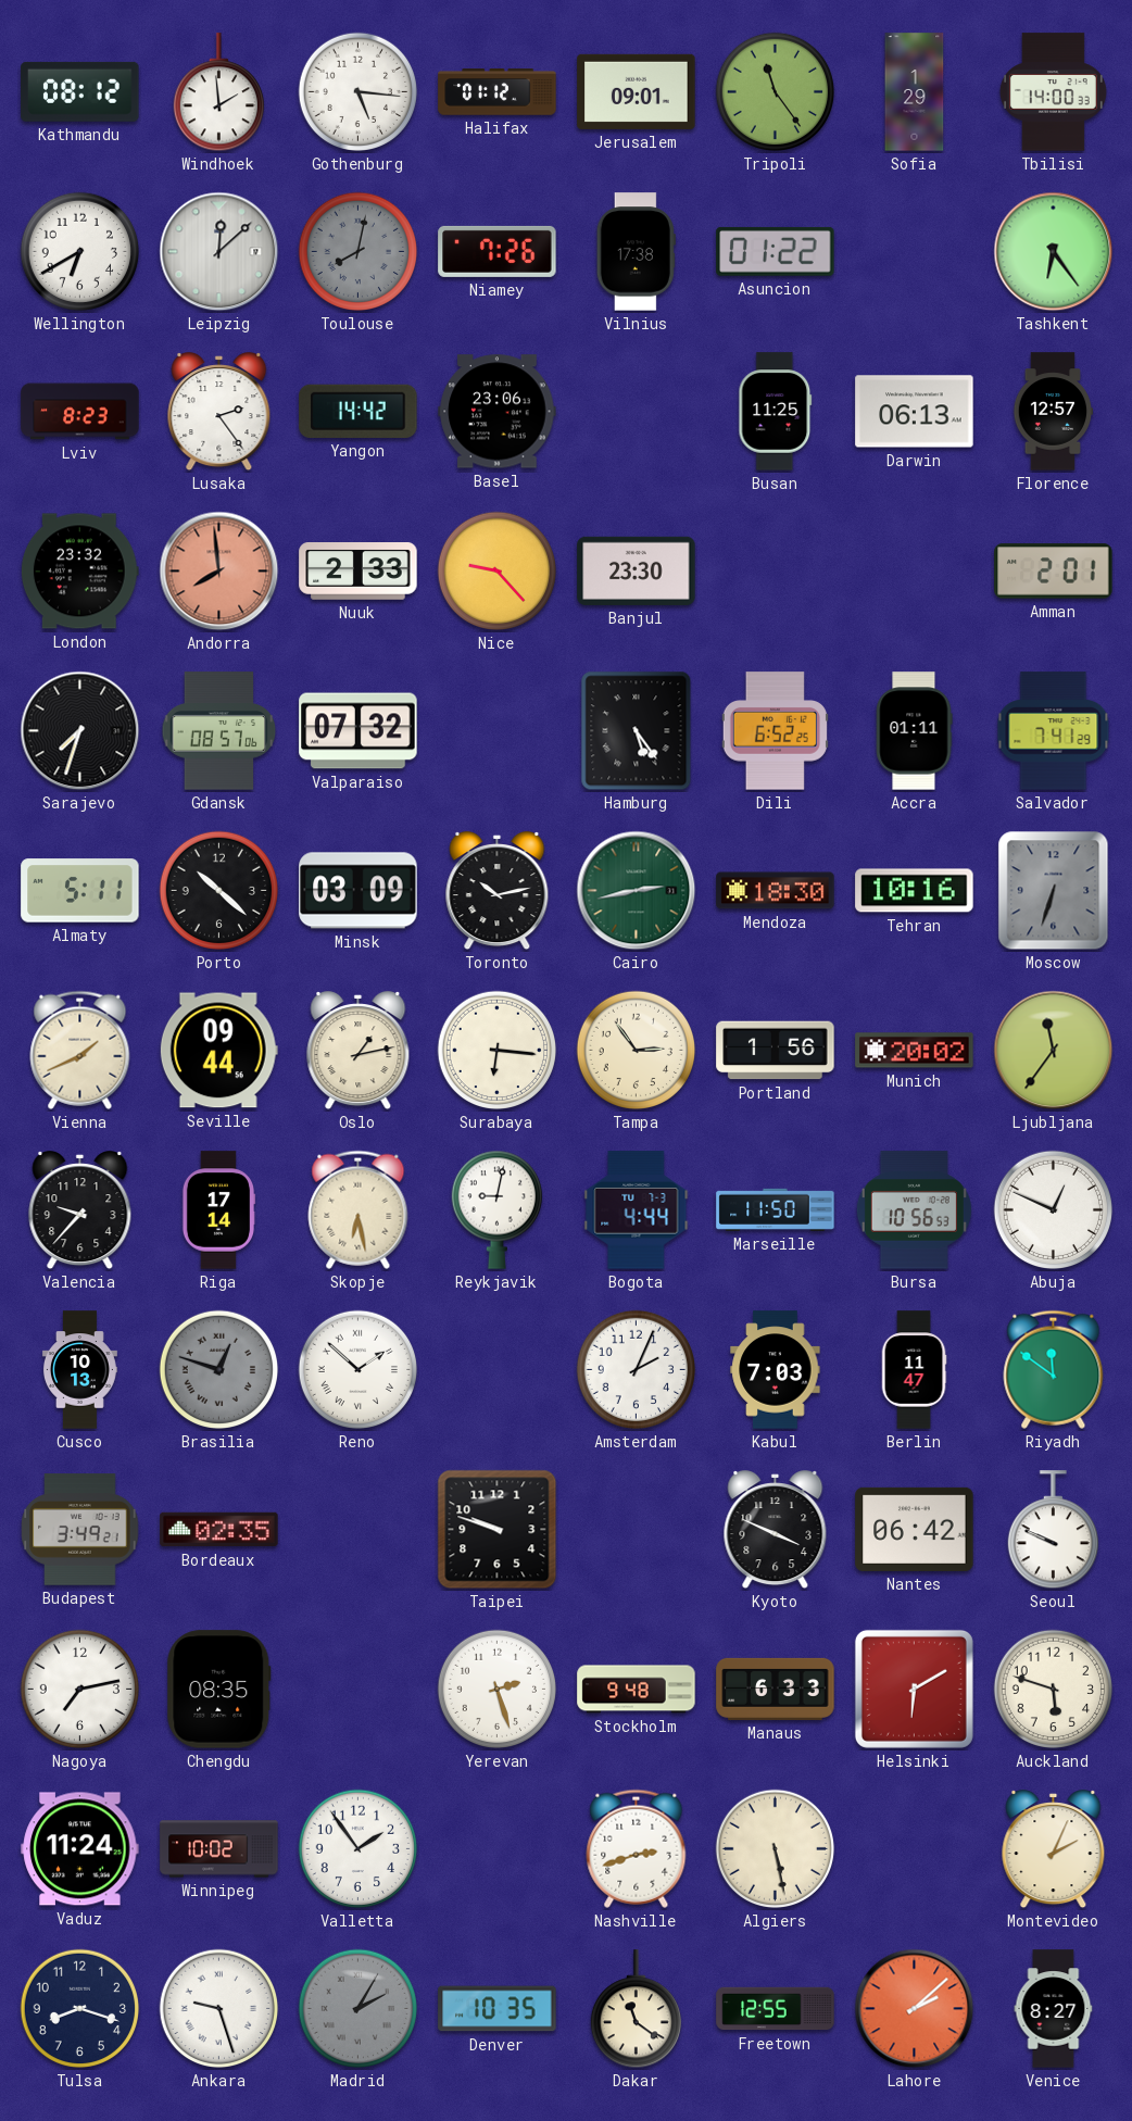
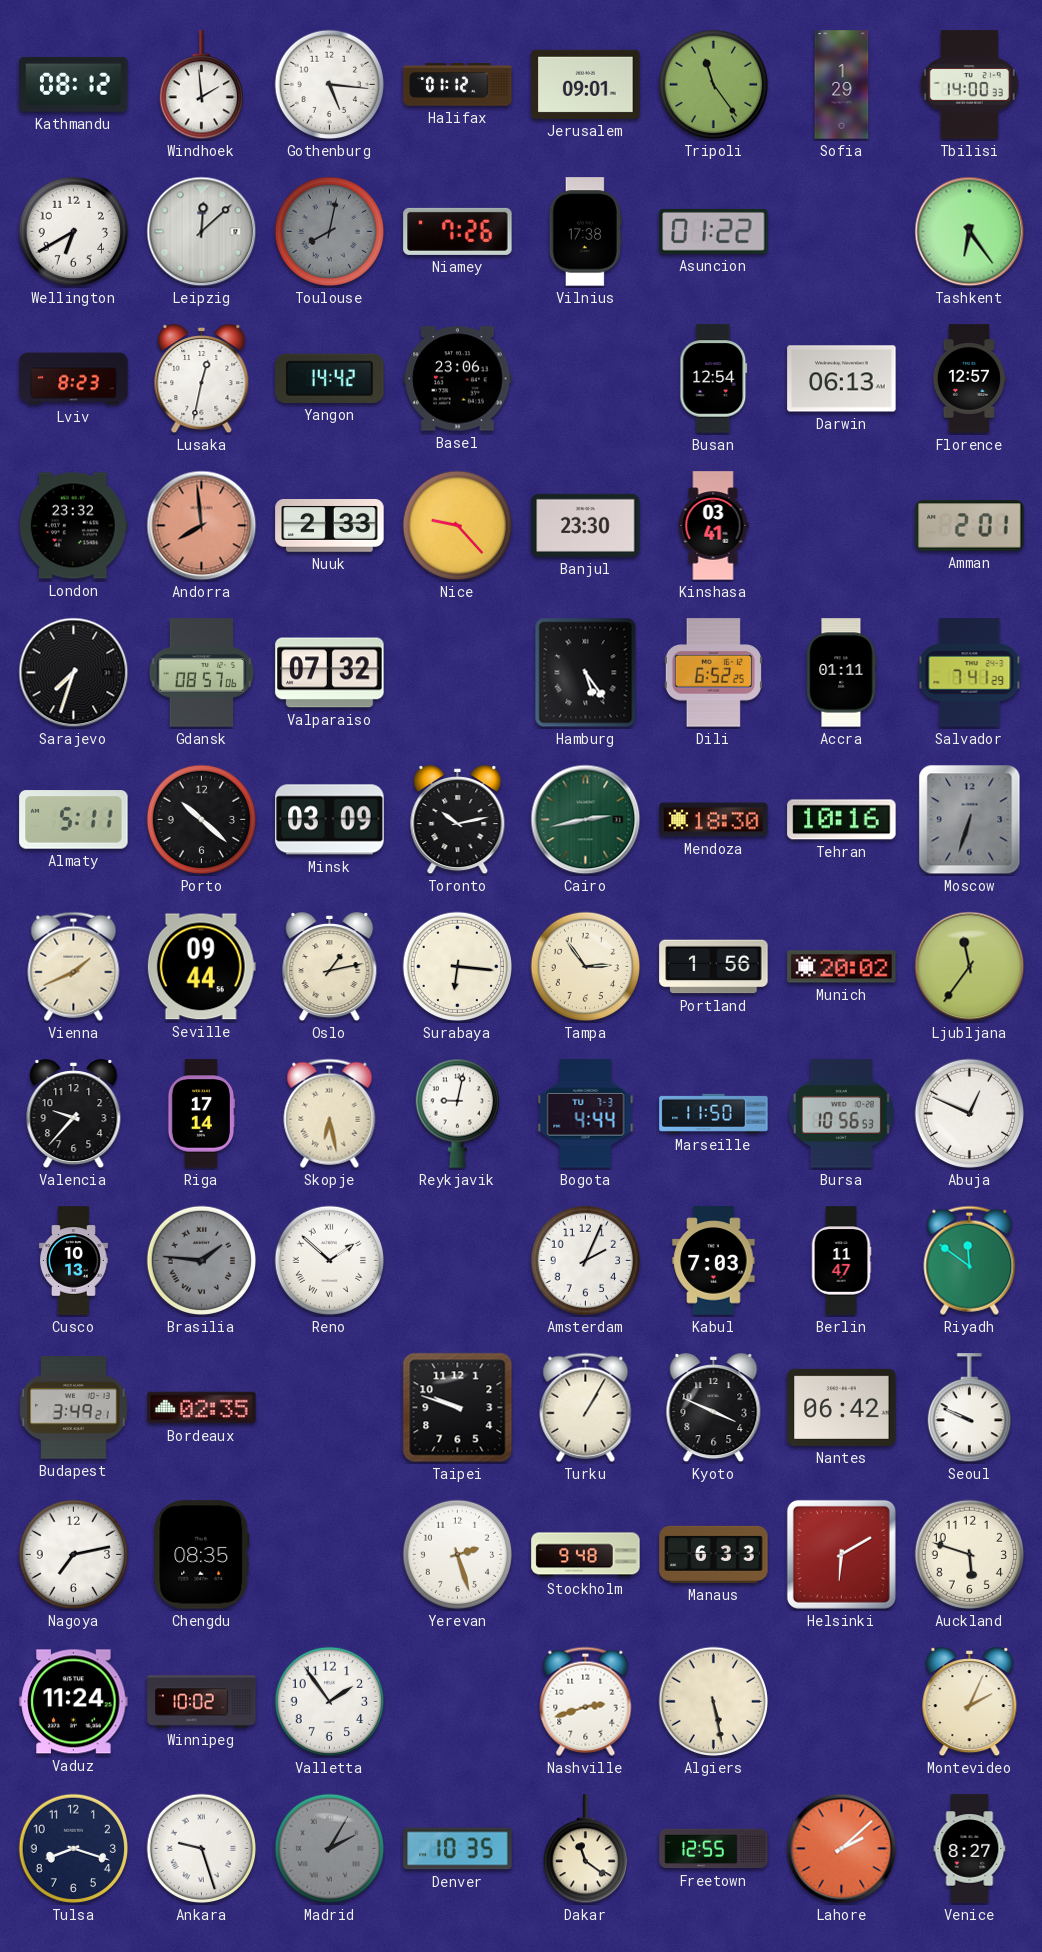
Lusaka: 2:24 -> 12:32
Busan: 11:25 -> 12:54
Kinshasa: none -> 03:41
Brasilia: 12:48 -> 1:46
Turku: none -> 1:05
